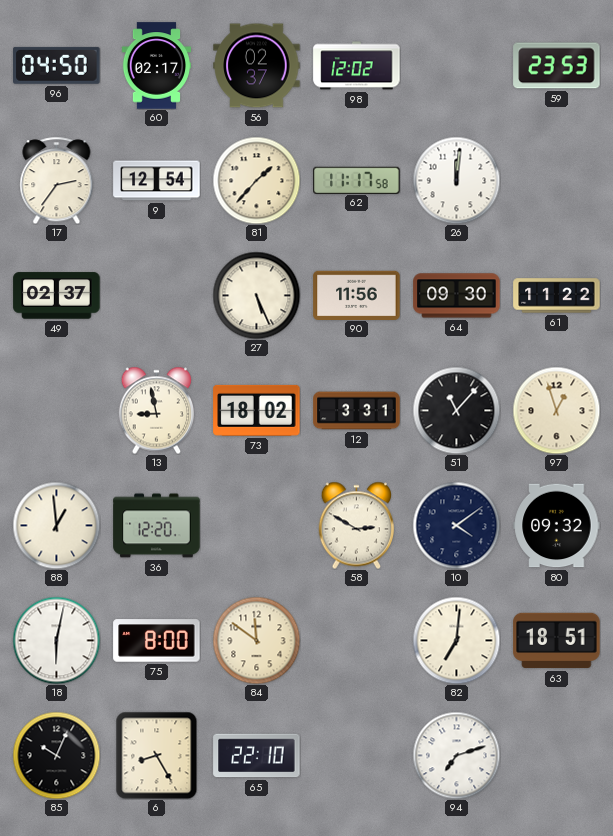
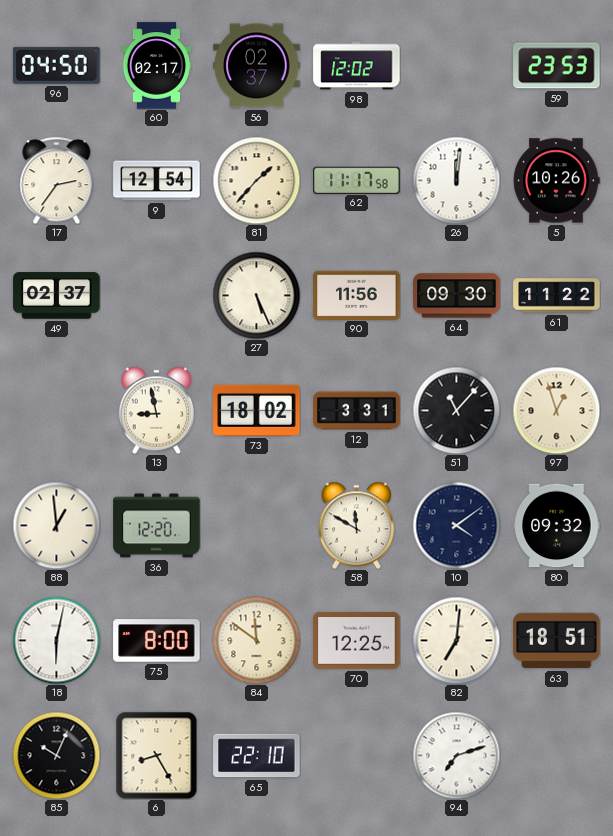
5: none -> 10:26
58: 2:50 -> 11:50
70: none -> 12:25
